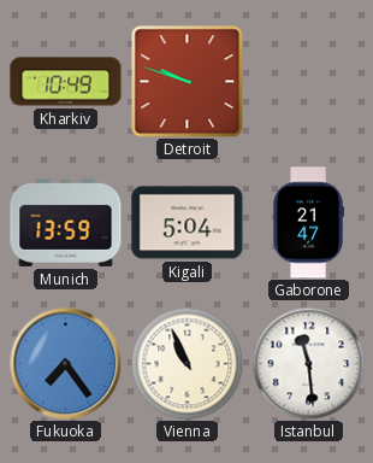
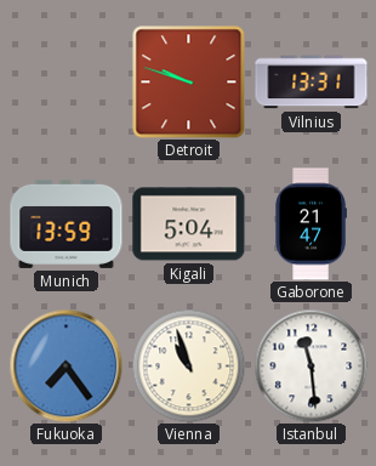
Kharkiv: 10:49 -> none
Vilnius: none -> 13:31
Vienna: 10:56 -> 10:57
